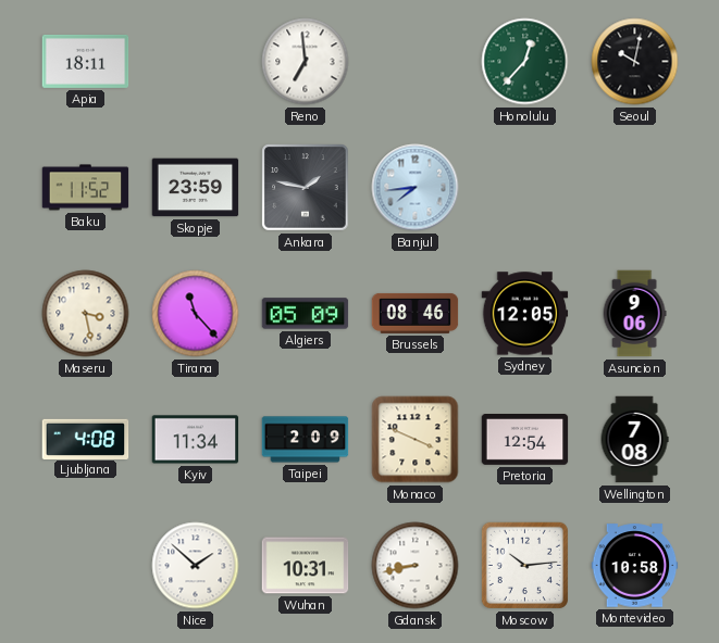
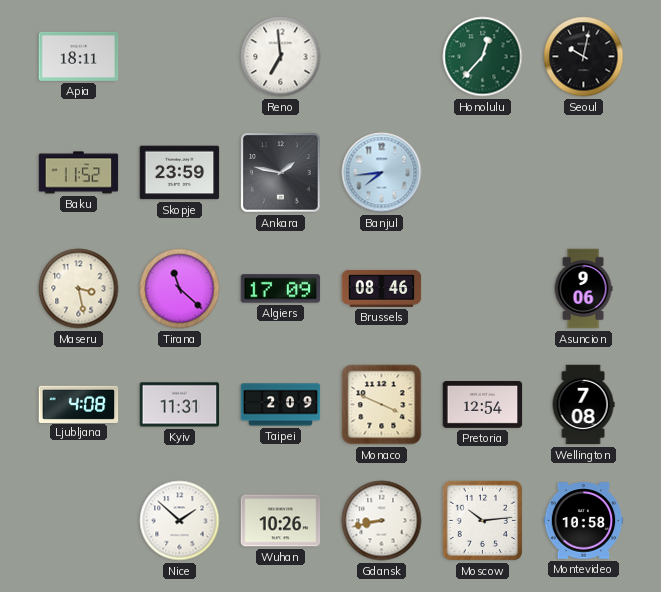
Tirana: 11:23 -> 11:22
Algiers: 05:09 -> 17:09
Sydney: 12:05 -> none
Kyiv: 11:34 -> 11:31
Wuhan: 10:31 -> 10:26
